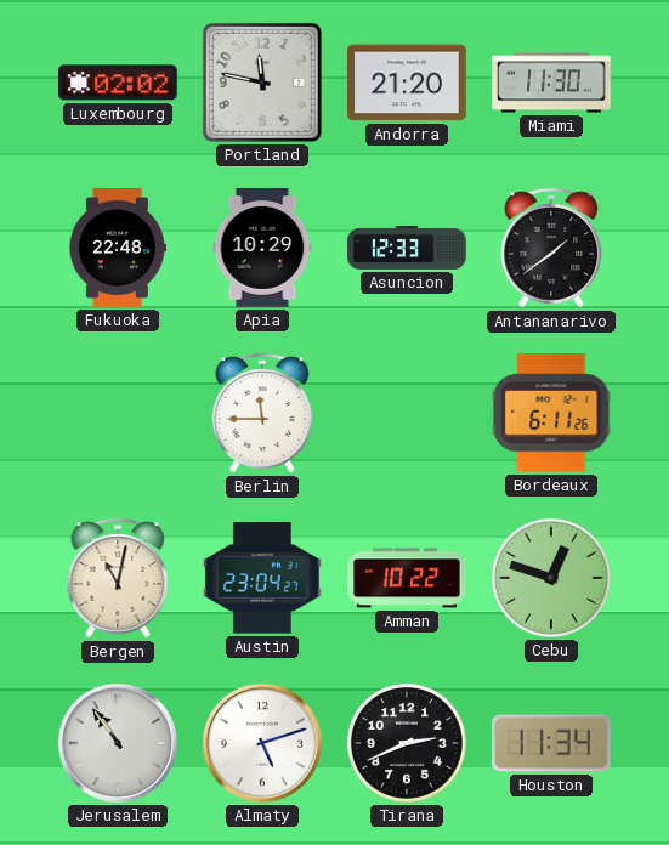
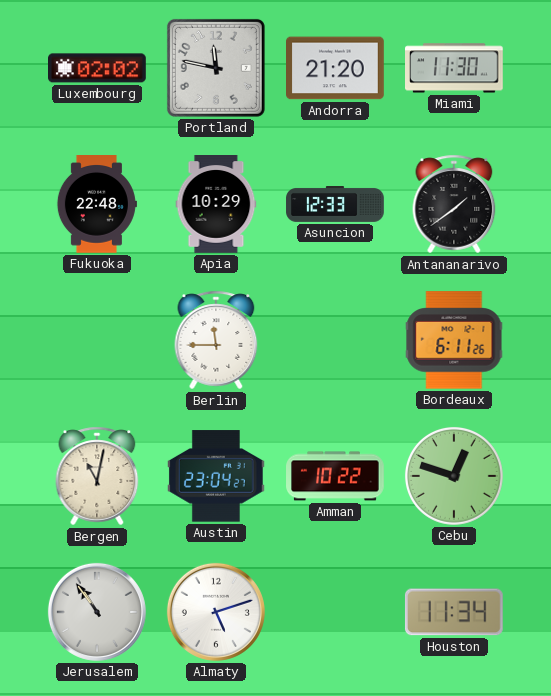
Tirana: 2:41 -> none
